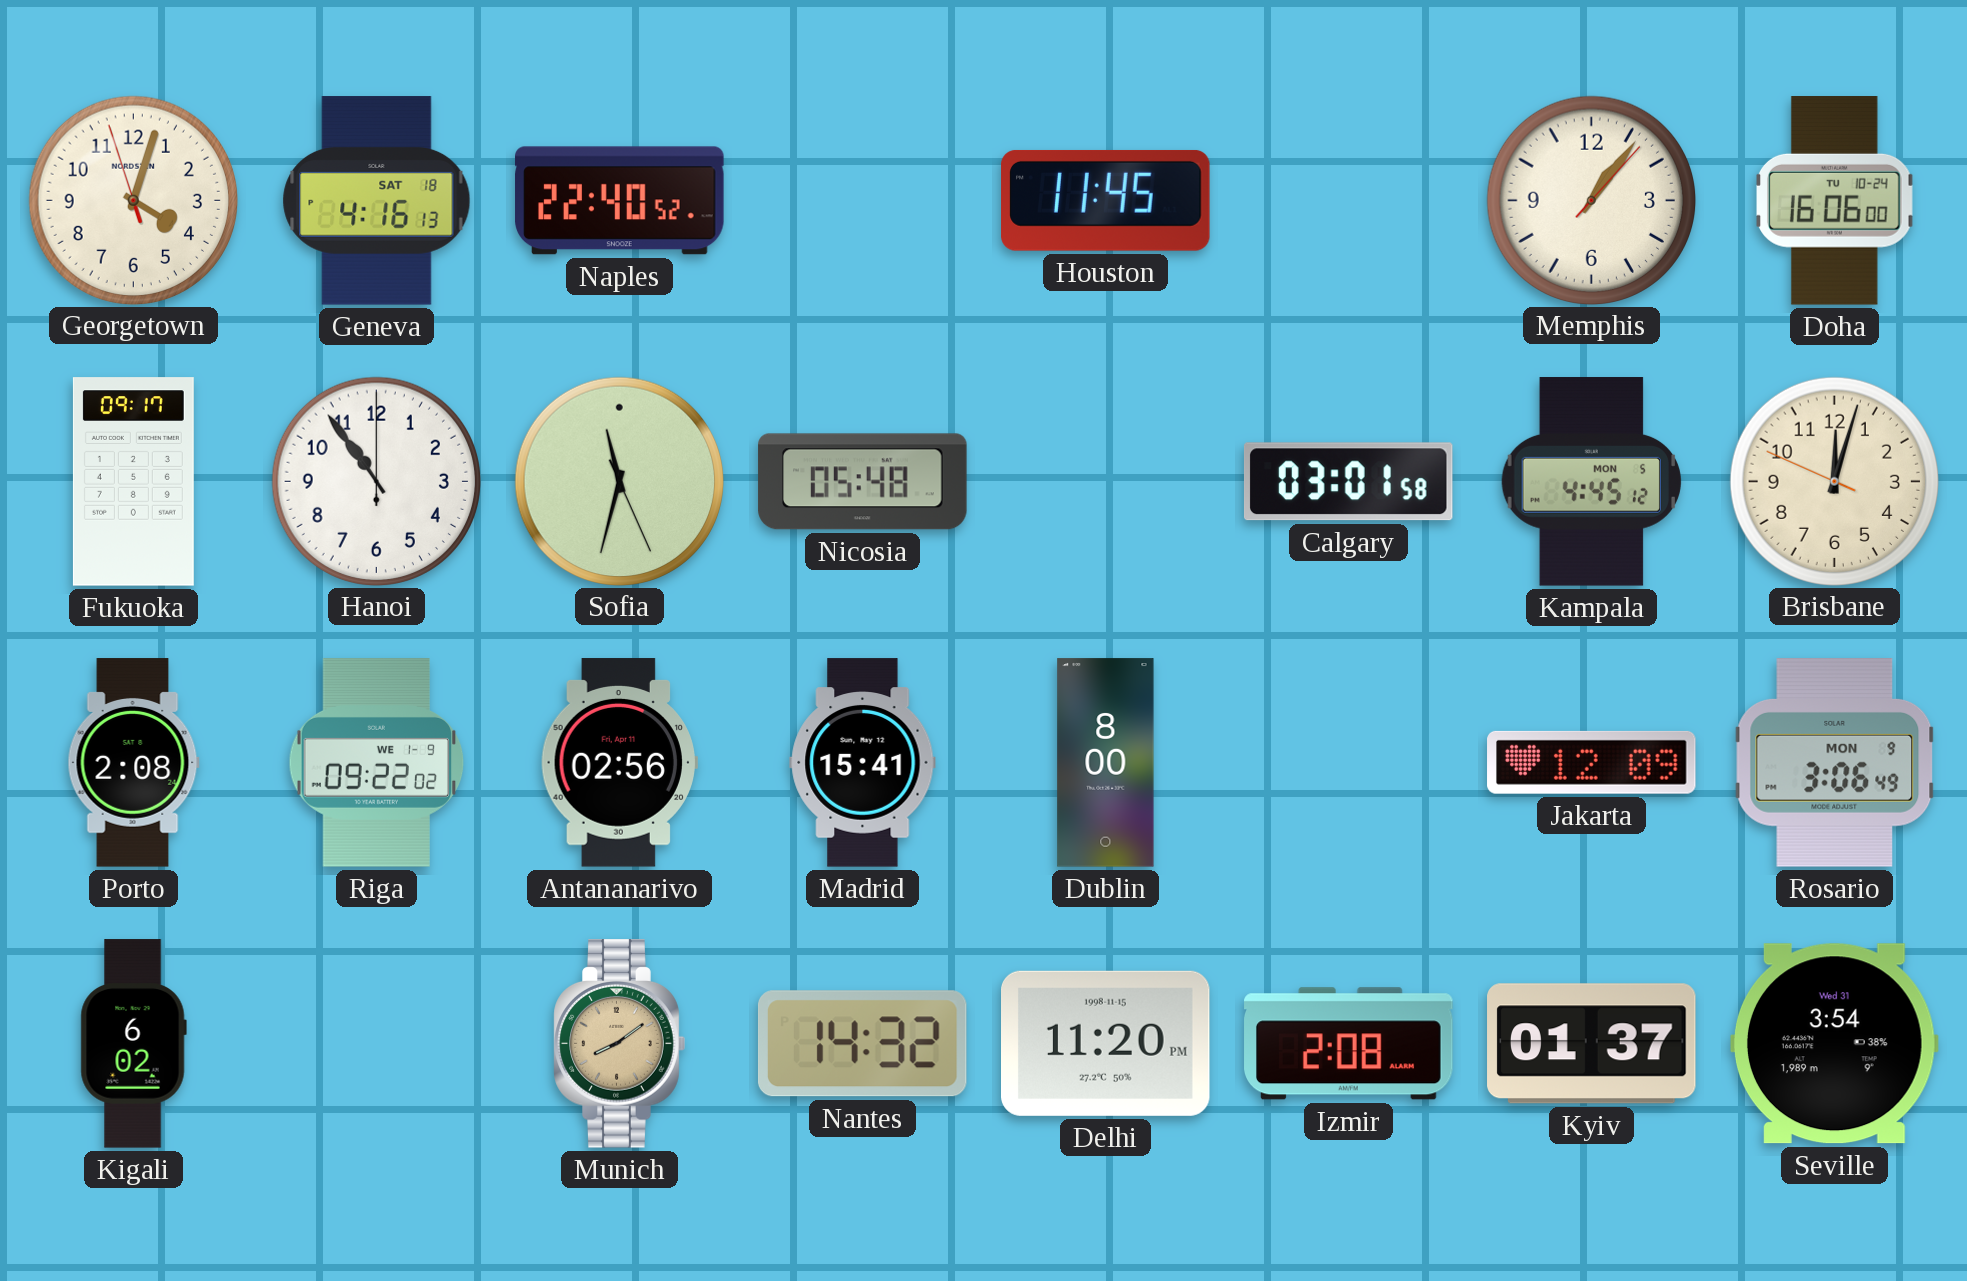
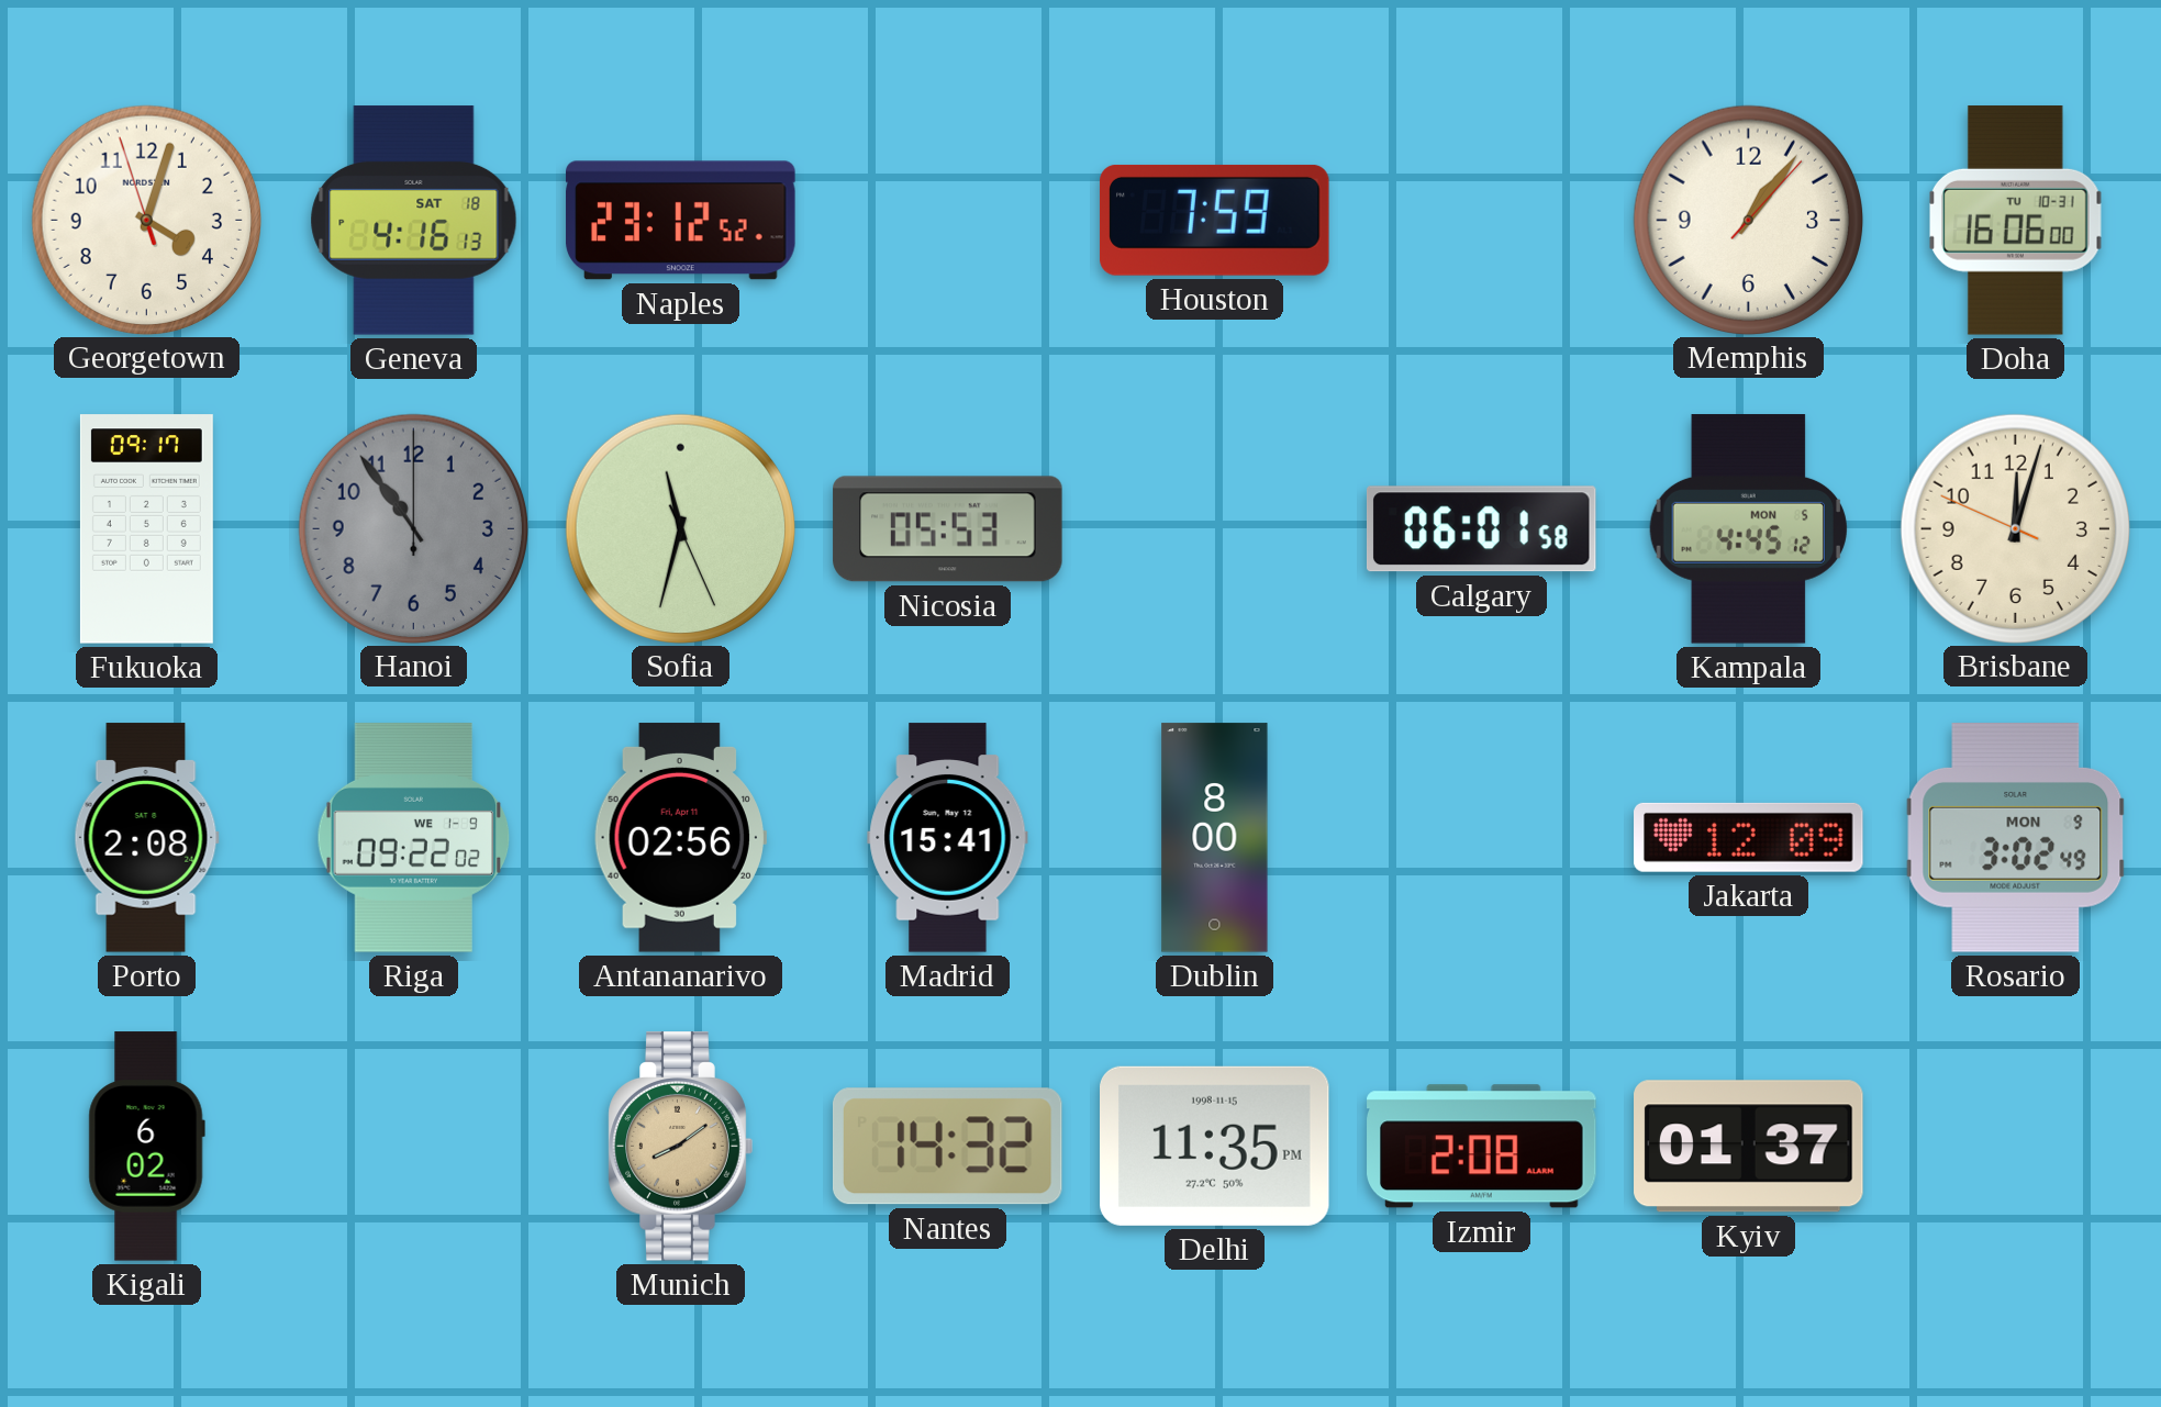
Naples: 22:40 -> 23:12
Houston: 11:45 -> 7:59
Doha date: TU 10-24 -> TU 10-31
Hanoi dial: white -> grey
Nicosia: 05:48 -> 05:53
Calgary: 03:01 -> 06:01
Rosario: 3:06 -> 3:02
Delhi: 11:20 -> 11:35
Seville: 3:54 -> none
